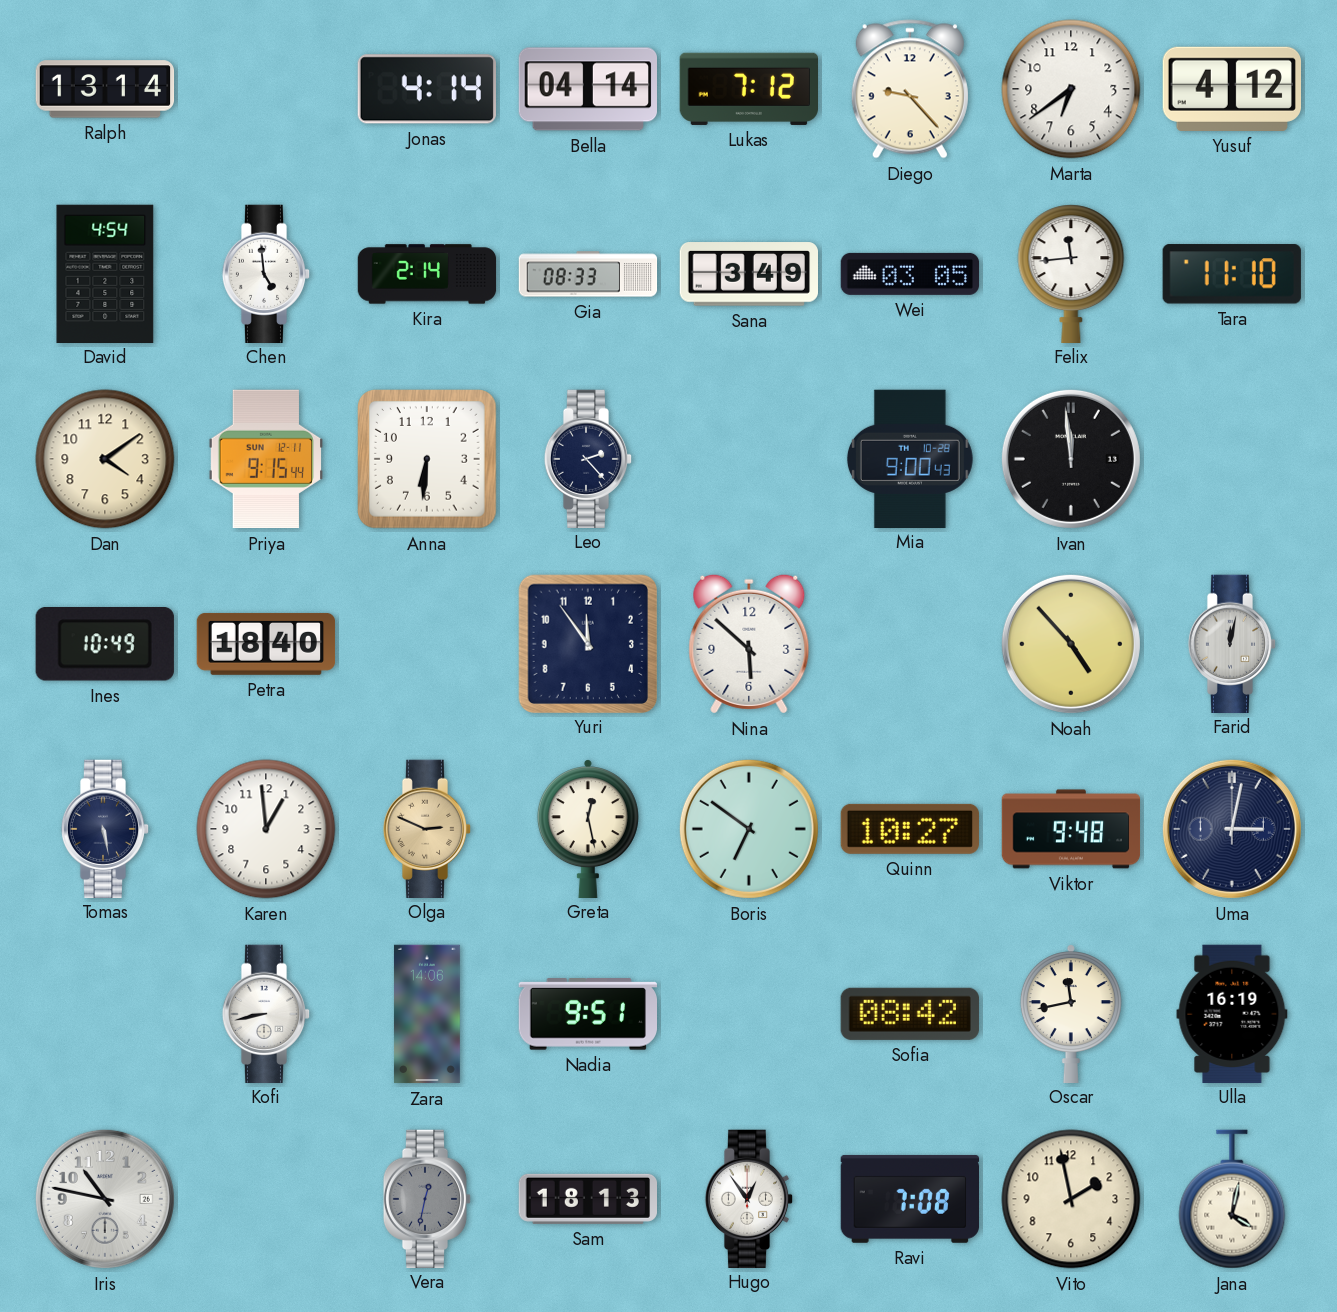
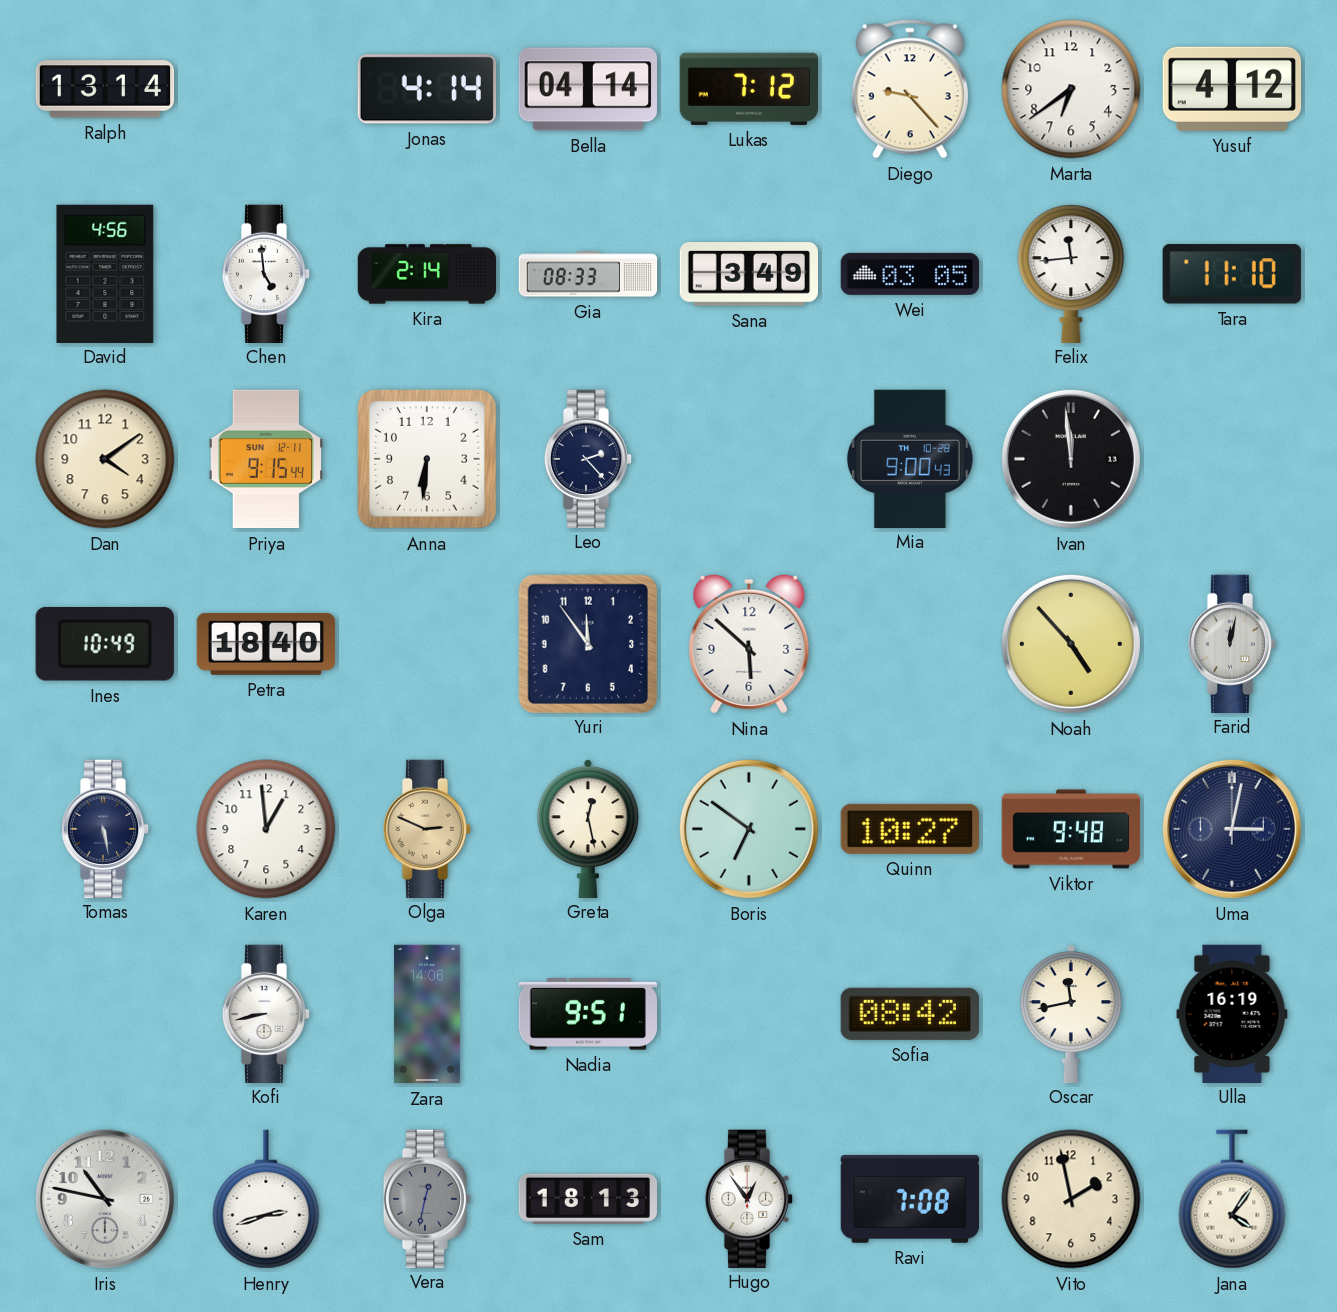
David: 4:54 -> 4:56
Henry: none -> 2:42
Jana: 4:02 -> 4:06
